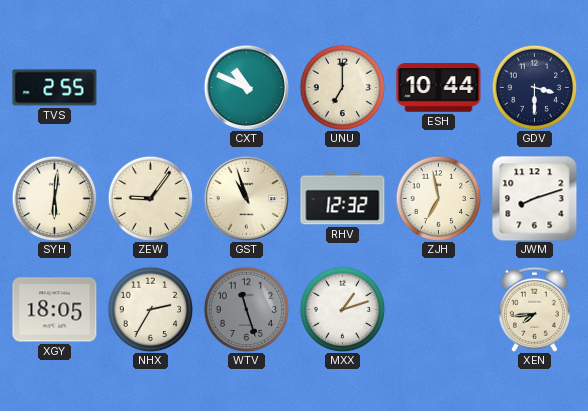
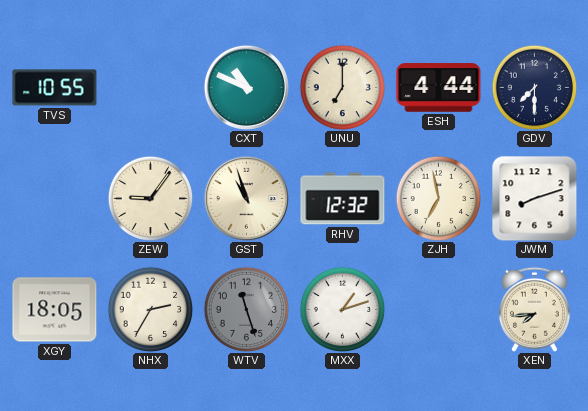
TVS: 2:55 -> 10:55
ESH: 10:44 -> 4:44
GDV: 3:30 -> 7:30
SYH: 6:01 -> none
